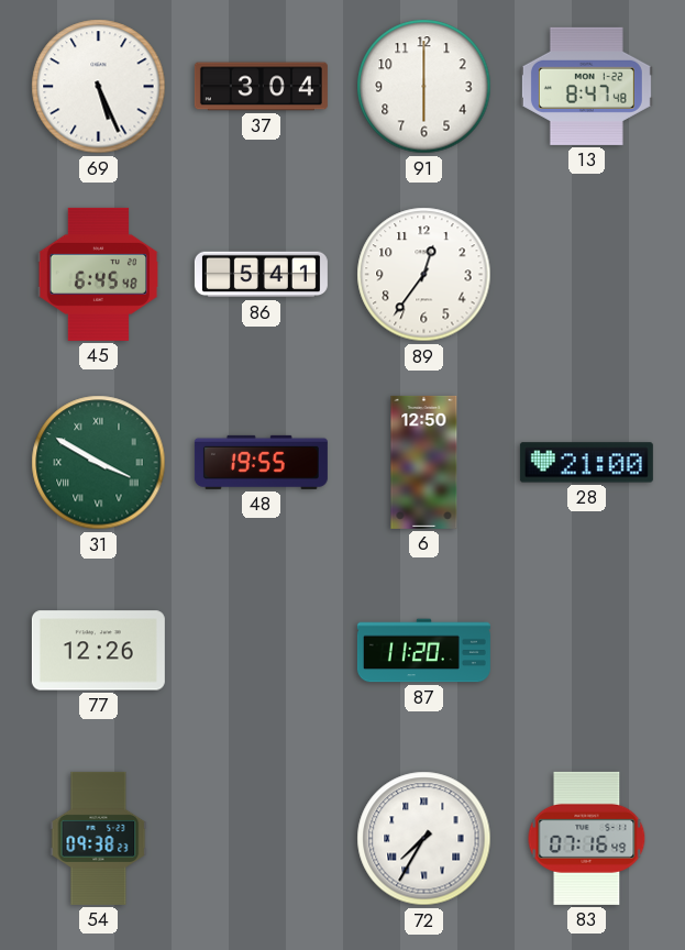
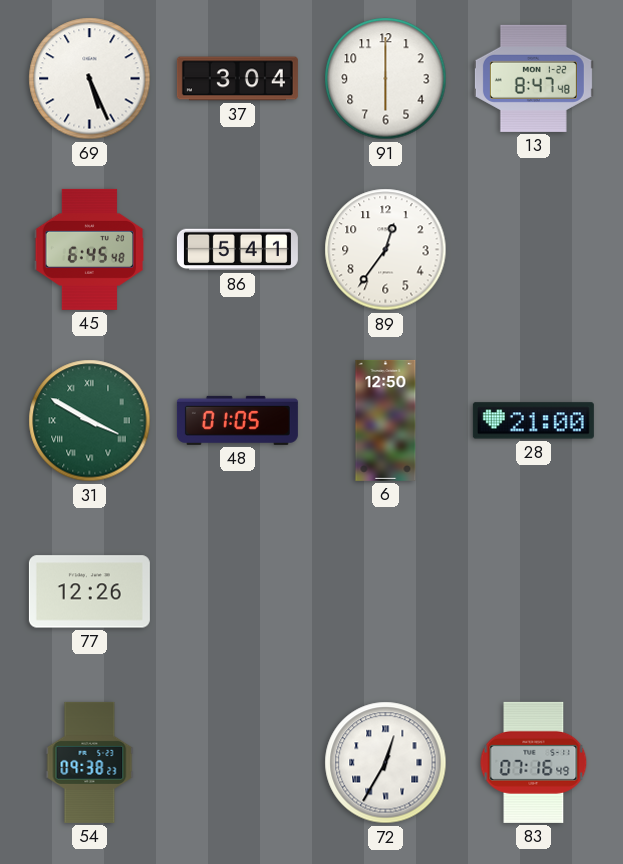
48: 19:55 -> 01:05
87: 11:20 -> none
72: 7:35 -> 12:35
